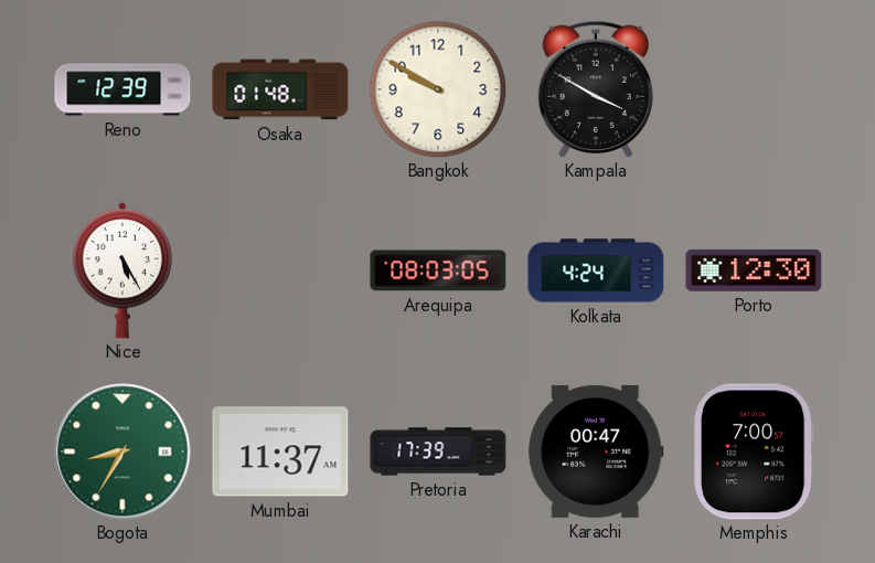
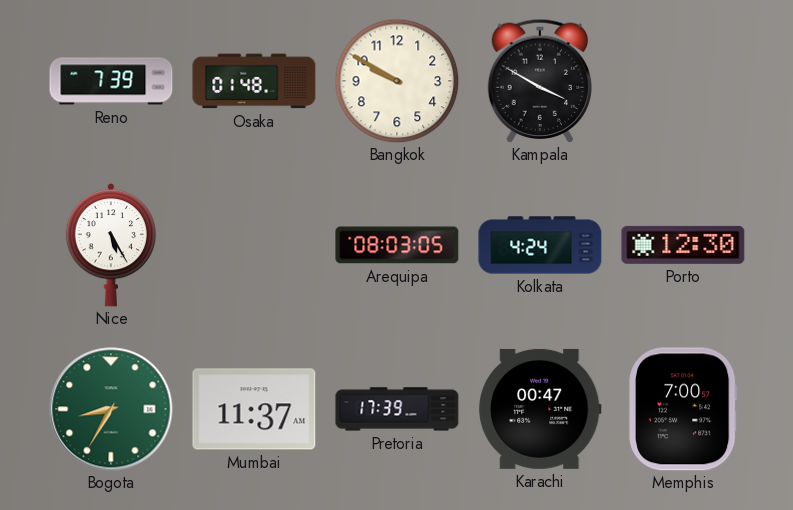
Reno: 12:39 -> 7:39
